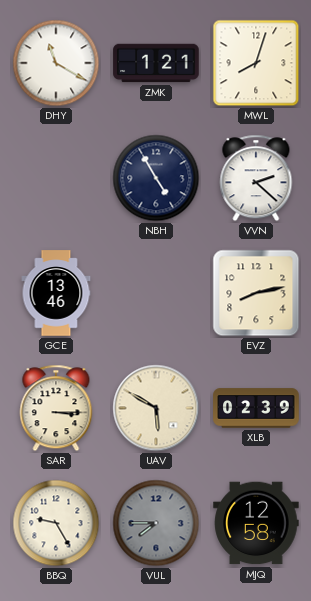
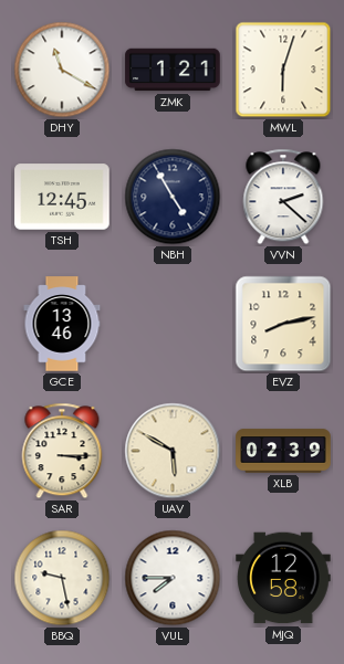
MWL: 8:03 -> 6:03
TSH: none -> 12:45
BBQ: 9:25 -> 9:28
VUL dial: grey -> white
